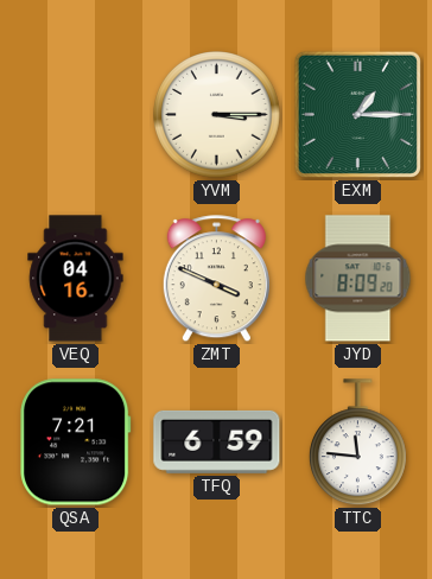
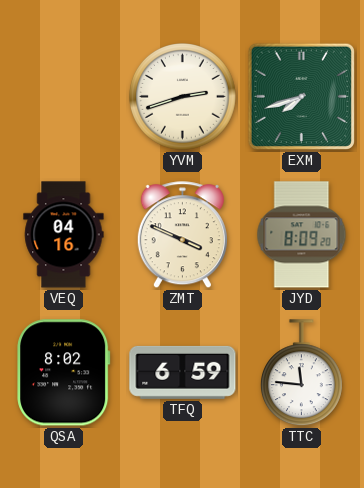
YVM: 3:15 -> 2:42
EXM: 1:15 -> 7:42
QSA: 7:21 -> 8:02
